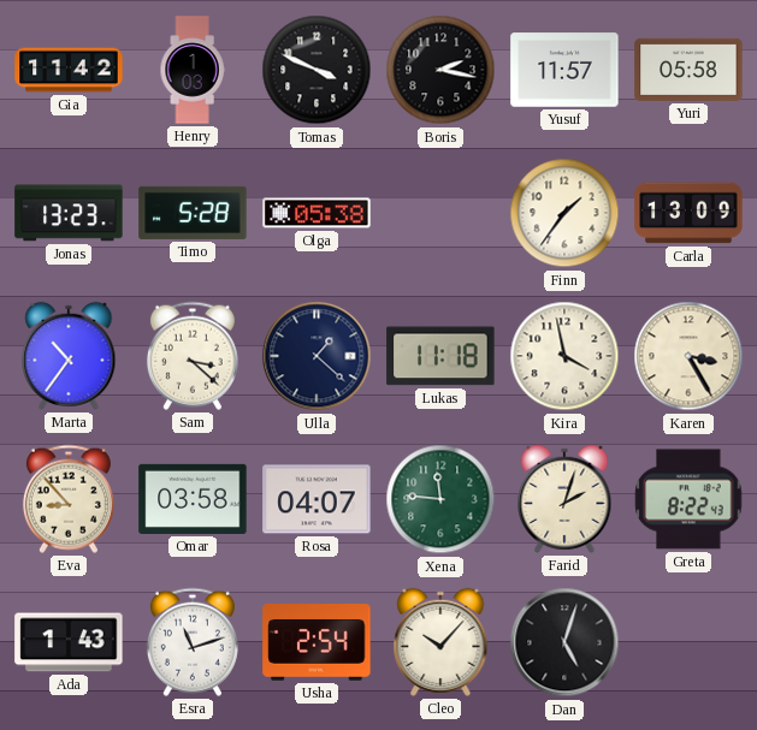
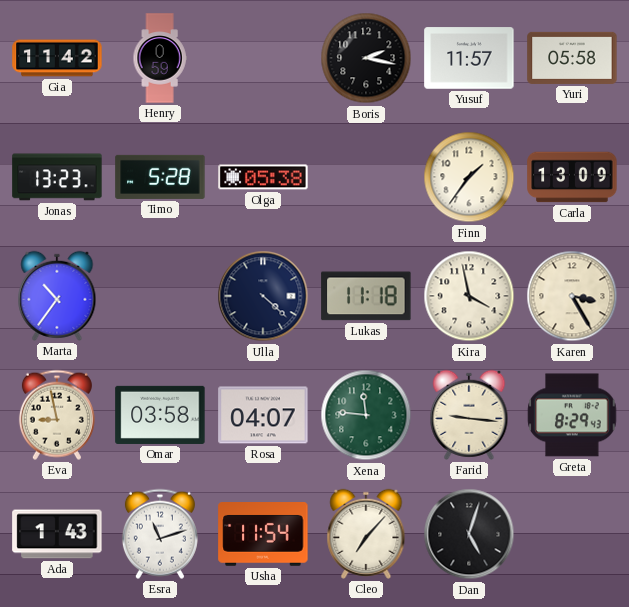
Henry: 1:03 -> 0:59
Tomas: 3:49 -> none
Sam: 3:22 -> none
Ulla: 1:22 -> 4:22
Eva: 8:53 -> 8:58
Farid: 2:03 -> 9:16
Greta: 8:22 -> 8:29
Usha: 2:54 -> 11:54
Cleo: 10:07 -> 7:07
